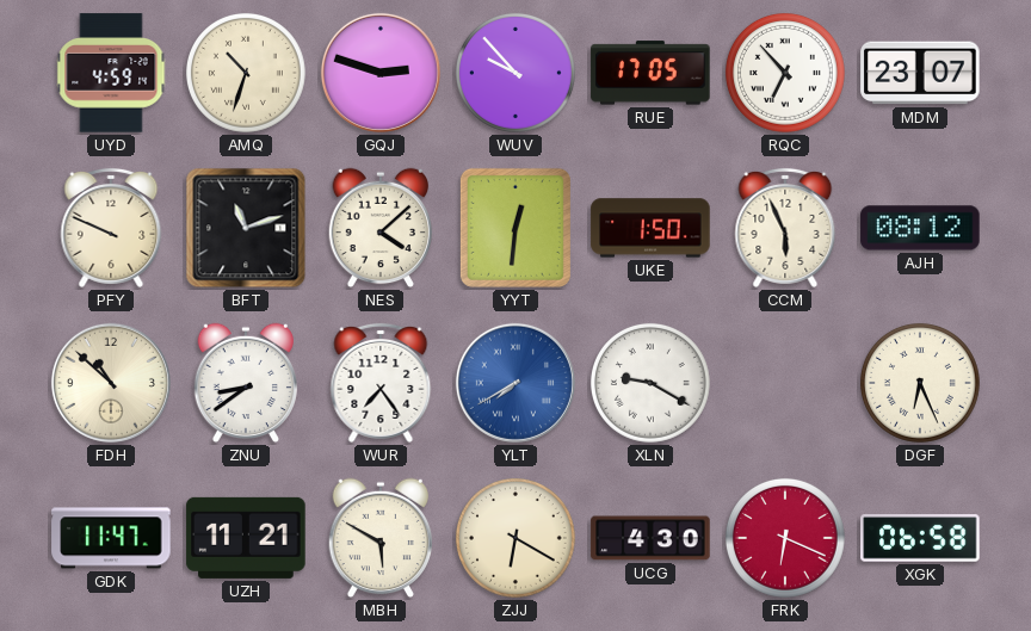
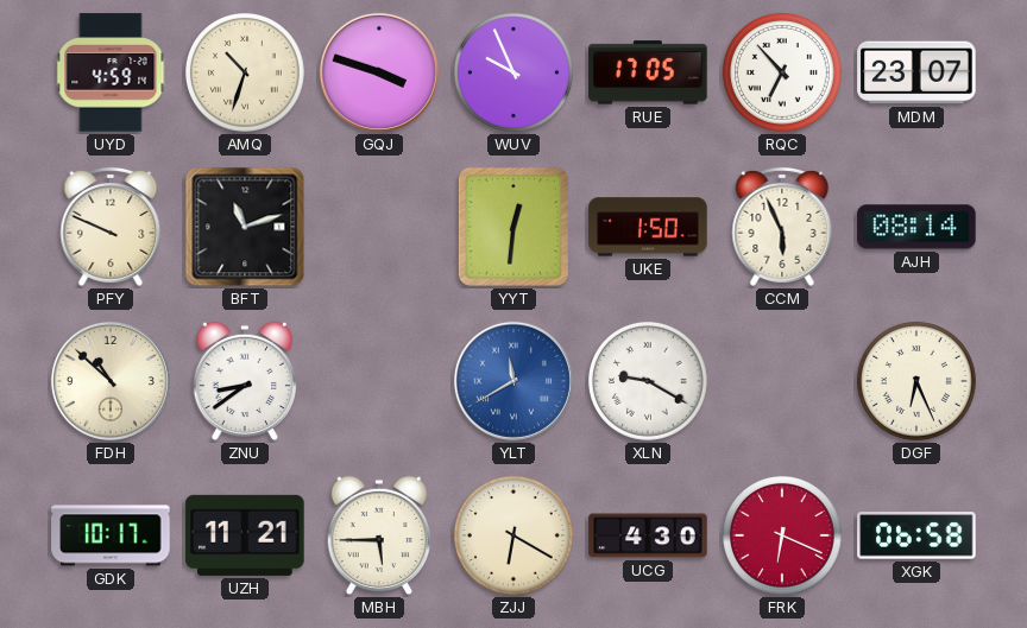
GQJ: 2:48 -> 3:48
WUV: 9:53 -> 9:56
NES: 4:08 -> none
AJH: 08:12 -> 08:14
WUR: 7:24 -> none
YLT: 7:40 -> 11:40
GDK: 11:47 -> 10:17
MBH: 5:50 -> 5:45
